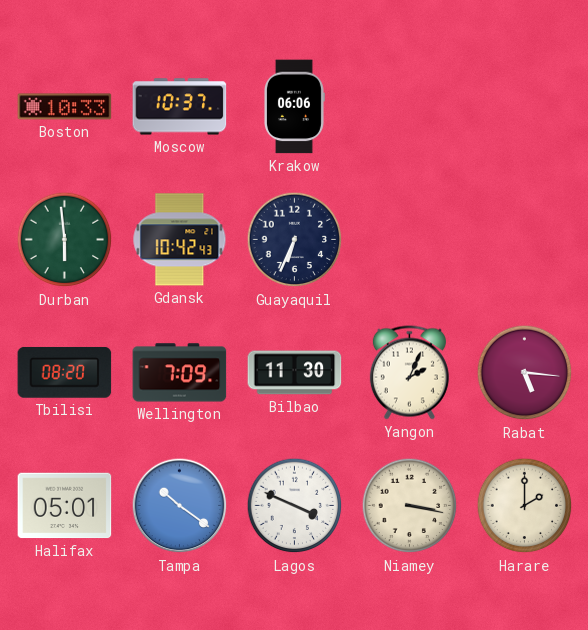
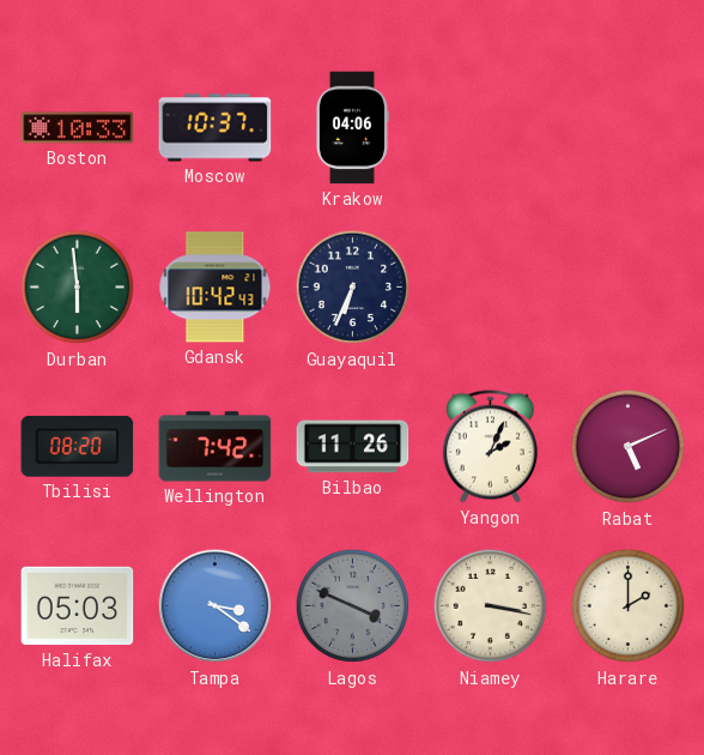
Krakow: 06:06 -> 04:06
Wellington: 7:09 -> 7:42
Bilbao: 11:30 -> 11:26
Rabat: 5:16 -> 5:11
Halifax: 05:01 -> 05:03
Tampa: 10:21 -> 3:21
Lagos dial: white -> grey
